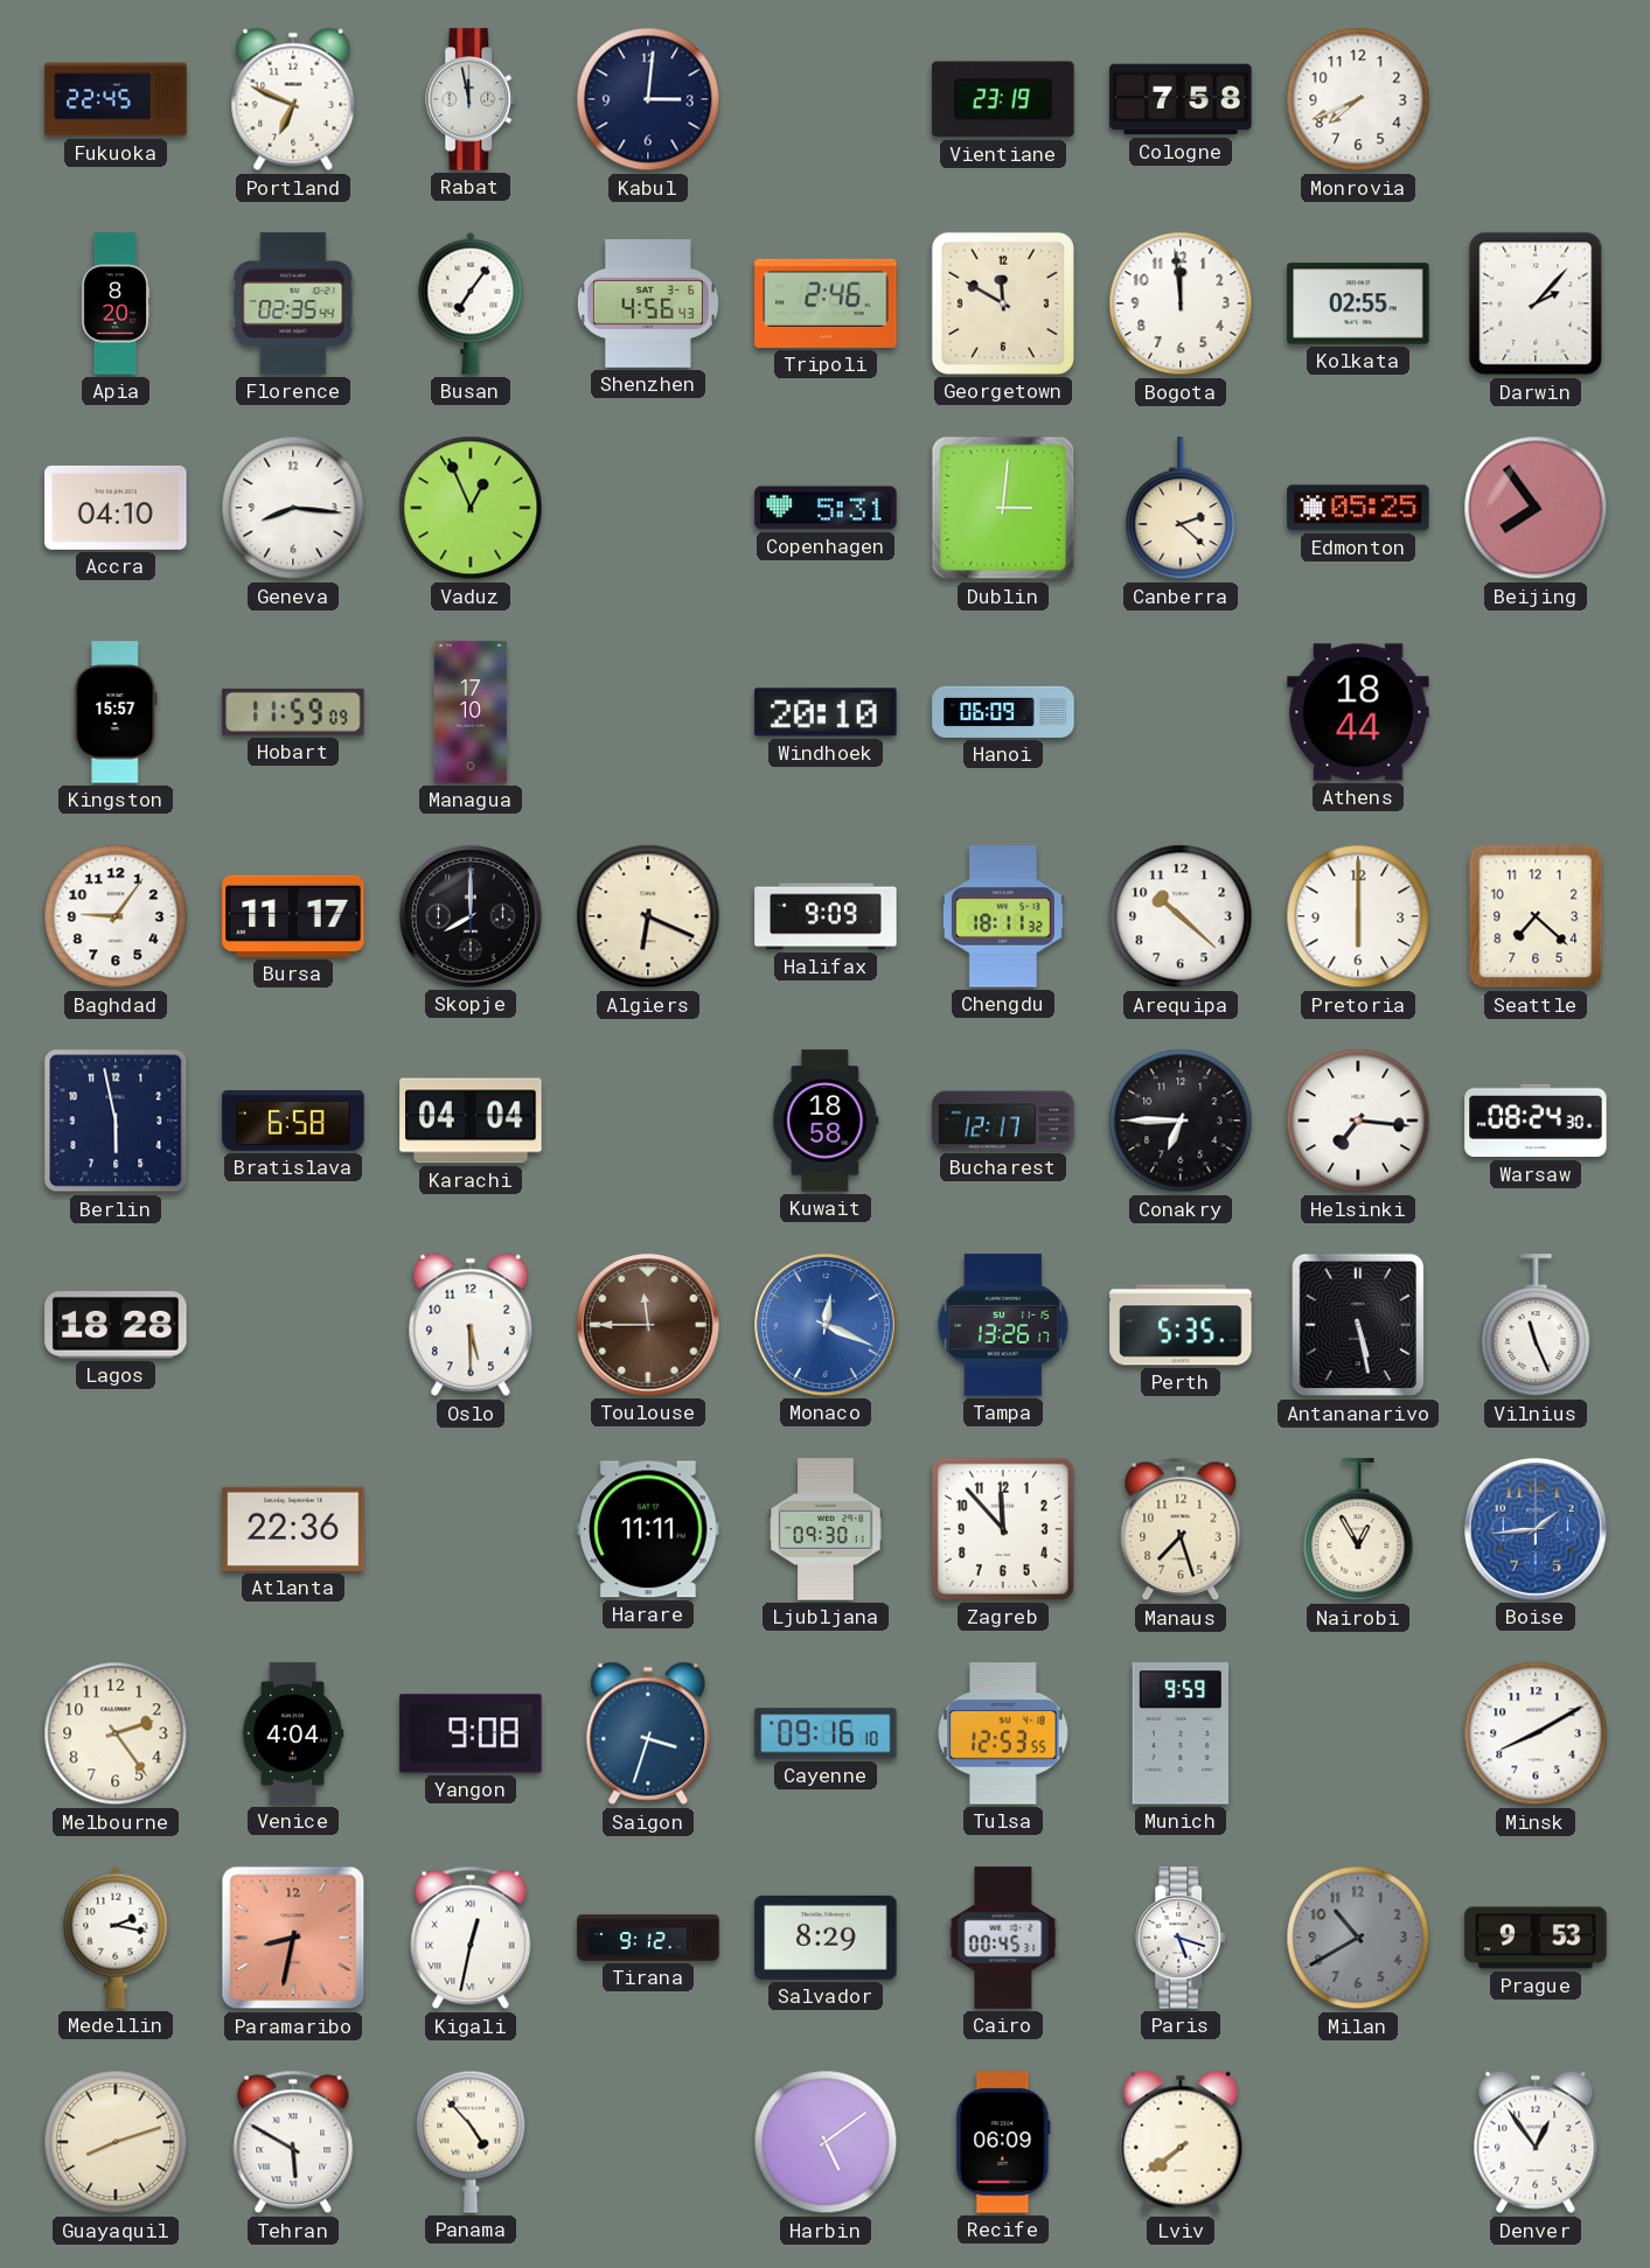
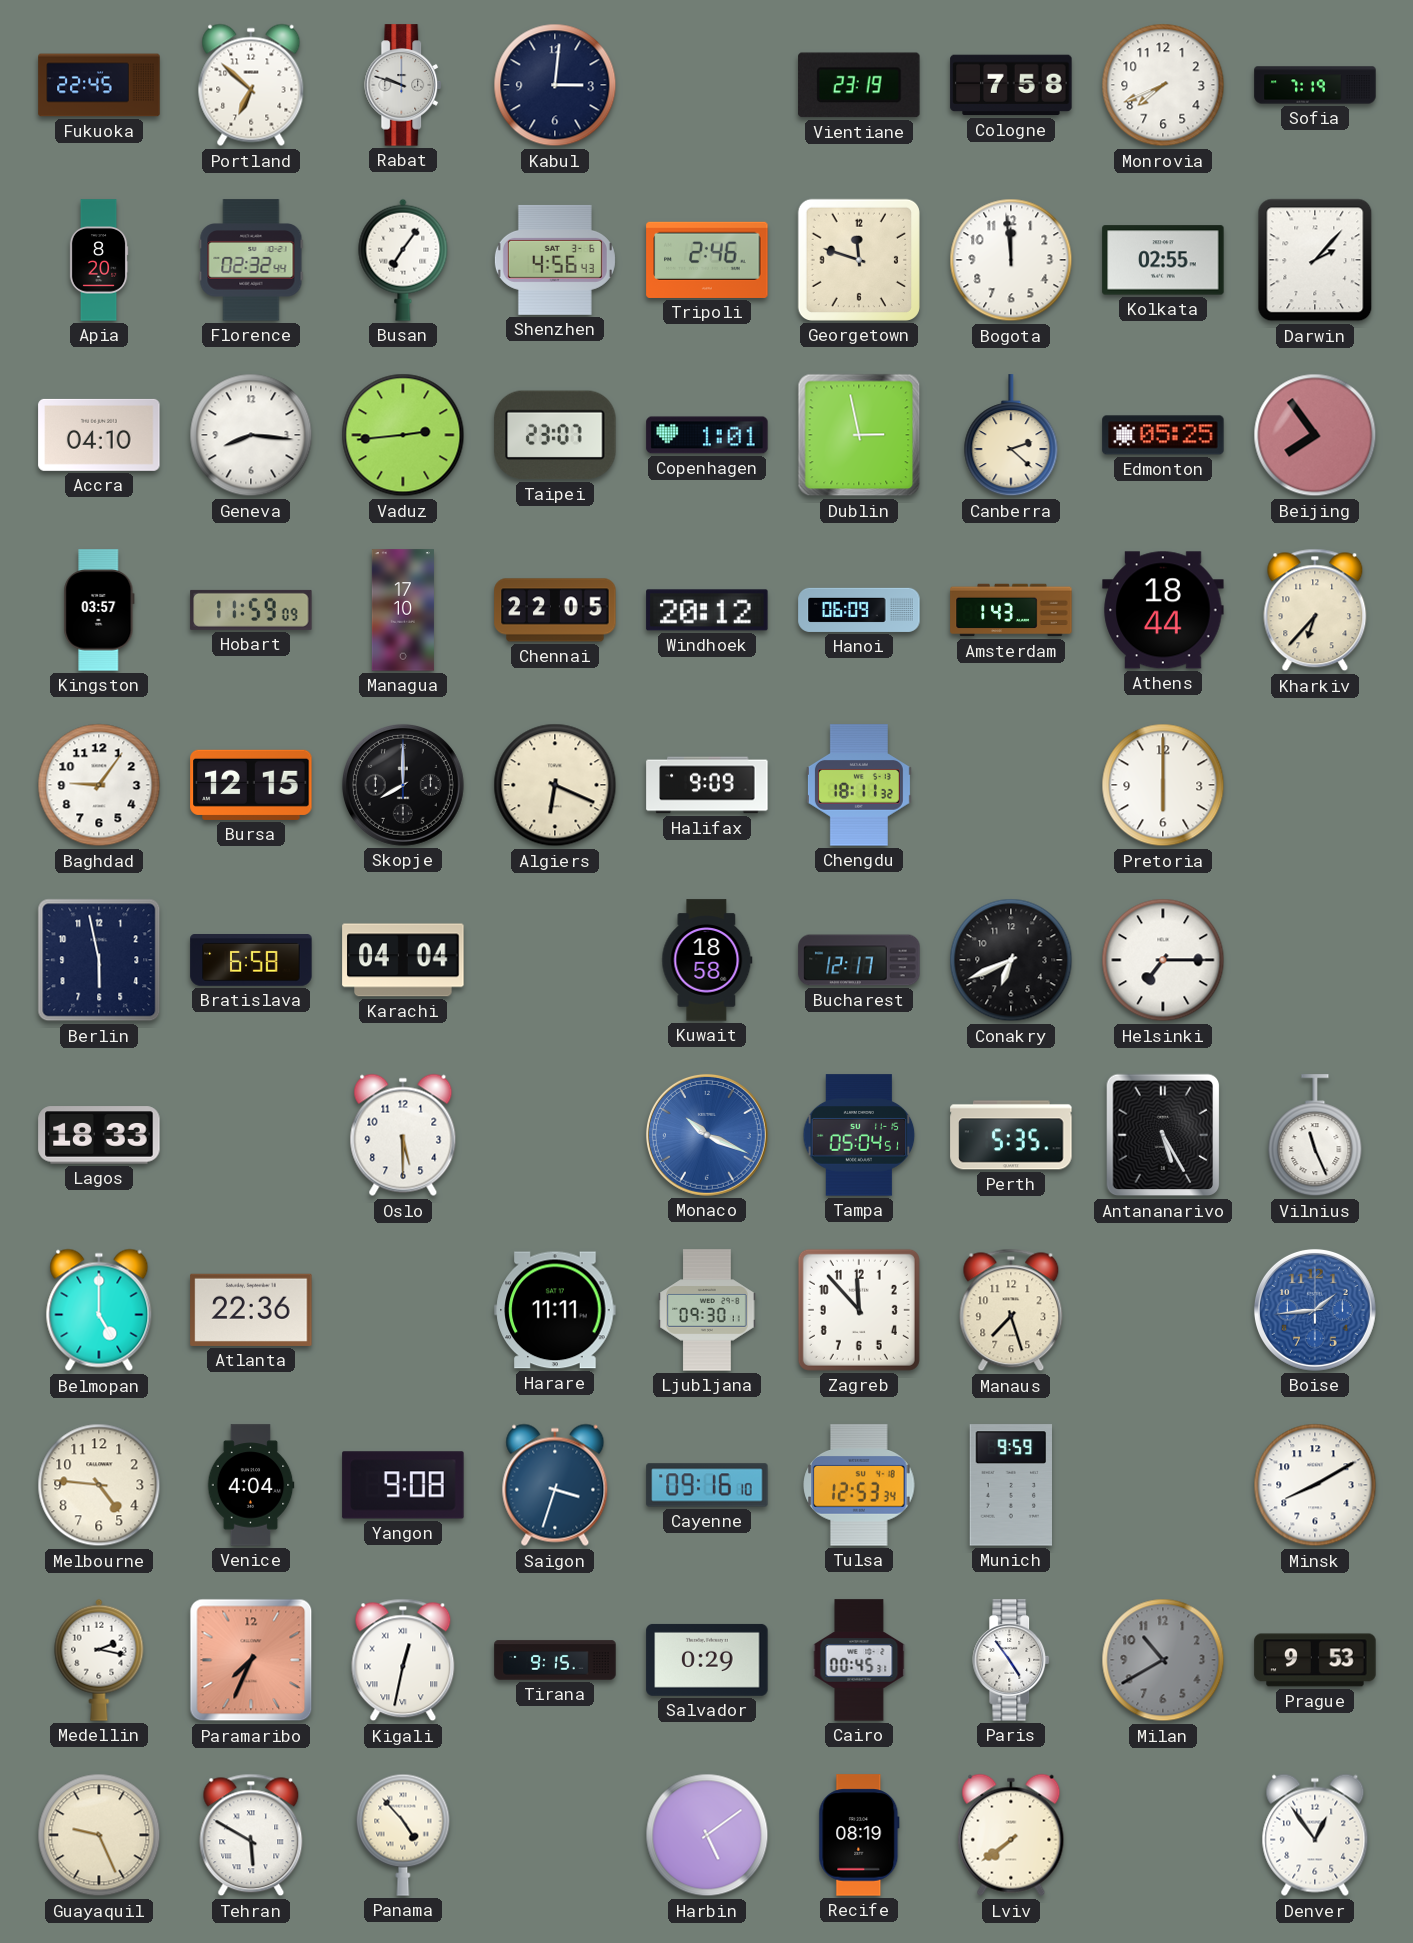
Portland: 6:49 -> 6:52
Rabat: 11:58 -> 9:48
Sofia: none -> 7:19
Florence: 02:35 -> 02:32
Georgetown: 11:50 -> 11:48
Vaduz: 12:56 -> 2:44
Taipei: none -> 23:07
Copenhagen: 5:31 -> 1:01
Dublin: 3:01 -> 2:58
Kingston: 15:57 -> 03:57
Chennai: none -> 22:05
Windhoek: 20:10 -> 20:12
Amsterdam: none -> 1:43
Kharkiv: none -> 6:37
Bursa: 11:17 -> 12:15
Arequipa: 10:22 -> none
Seattle: 7:22 -> none
Conakry: 6:45 -> 6:41
Helsinki: 7:16 -> 7:15
Warsaw: 08:24 -> none
Lagos: 18:28 -> 18:33
Toulouse: 11:45 -> none
Monaco: 12:19 -> 10:19
Tampa: 13:26 -> 05:04
Antananarivo: 5:28 -> 5:25
Belmopan: none -> 5:00
Nairobi: 12:55 -> none
Melbourne: 2:24 -> 4:46
Tulsa: 12:53:55 -> 12:53:34
Paramaribo: 8:32 -> 7:34
Tirana: 9:12 -> 9:15
Salvador: 8:29 -> 0:29
Paris: 5:18 -> 4:54
Guayaquil: 8:12 -> 9:26
Recife: 06:09 -> 08:19
